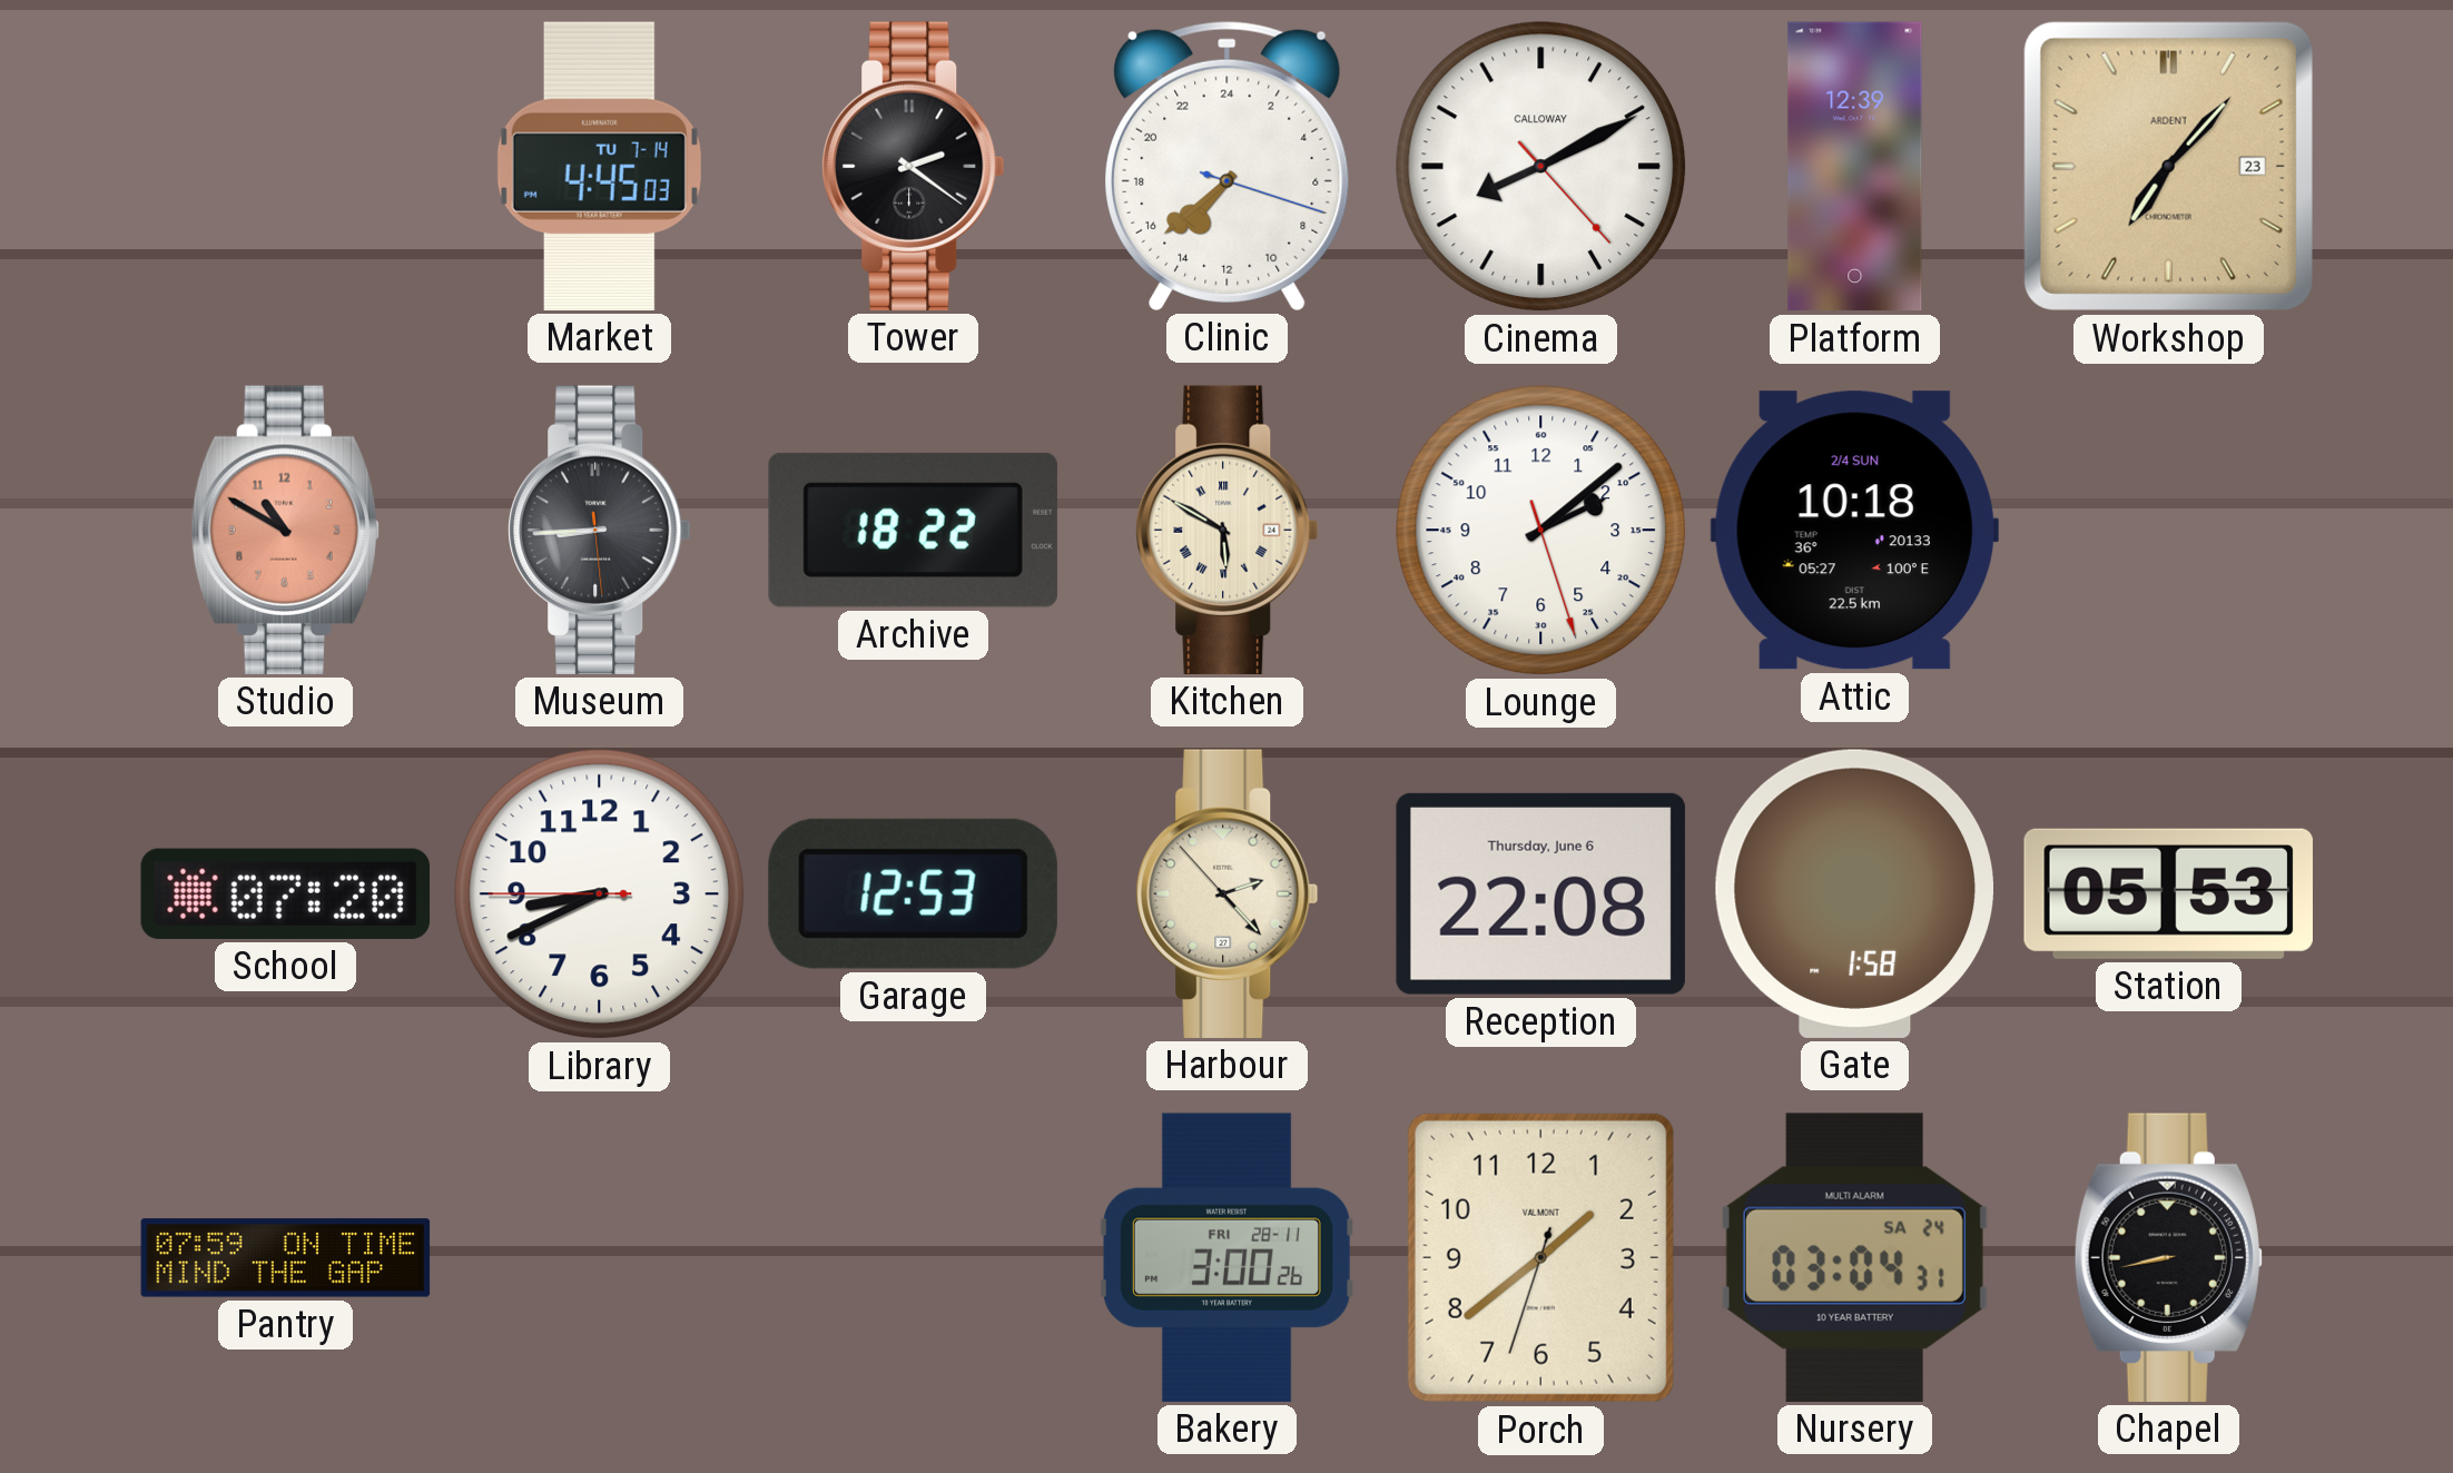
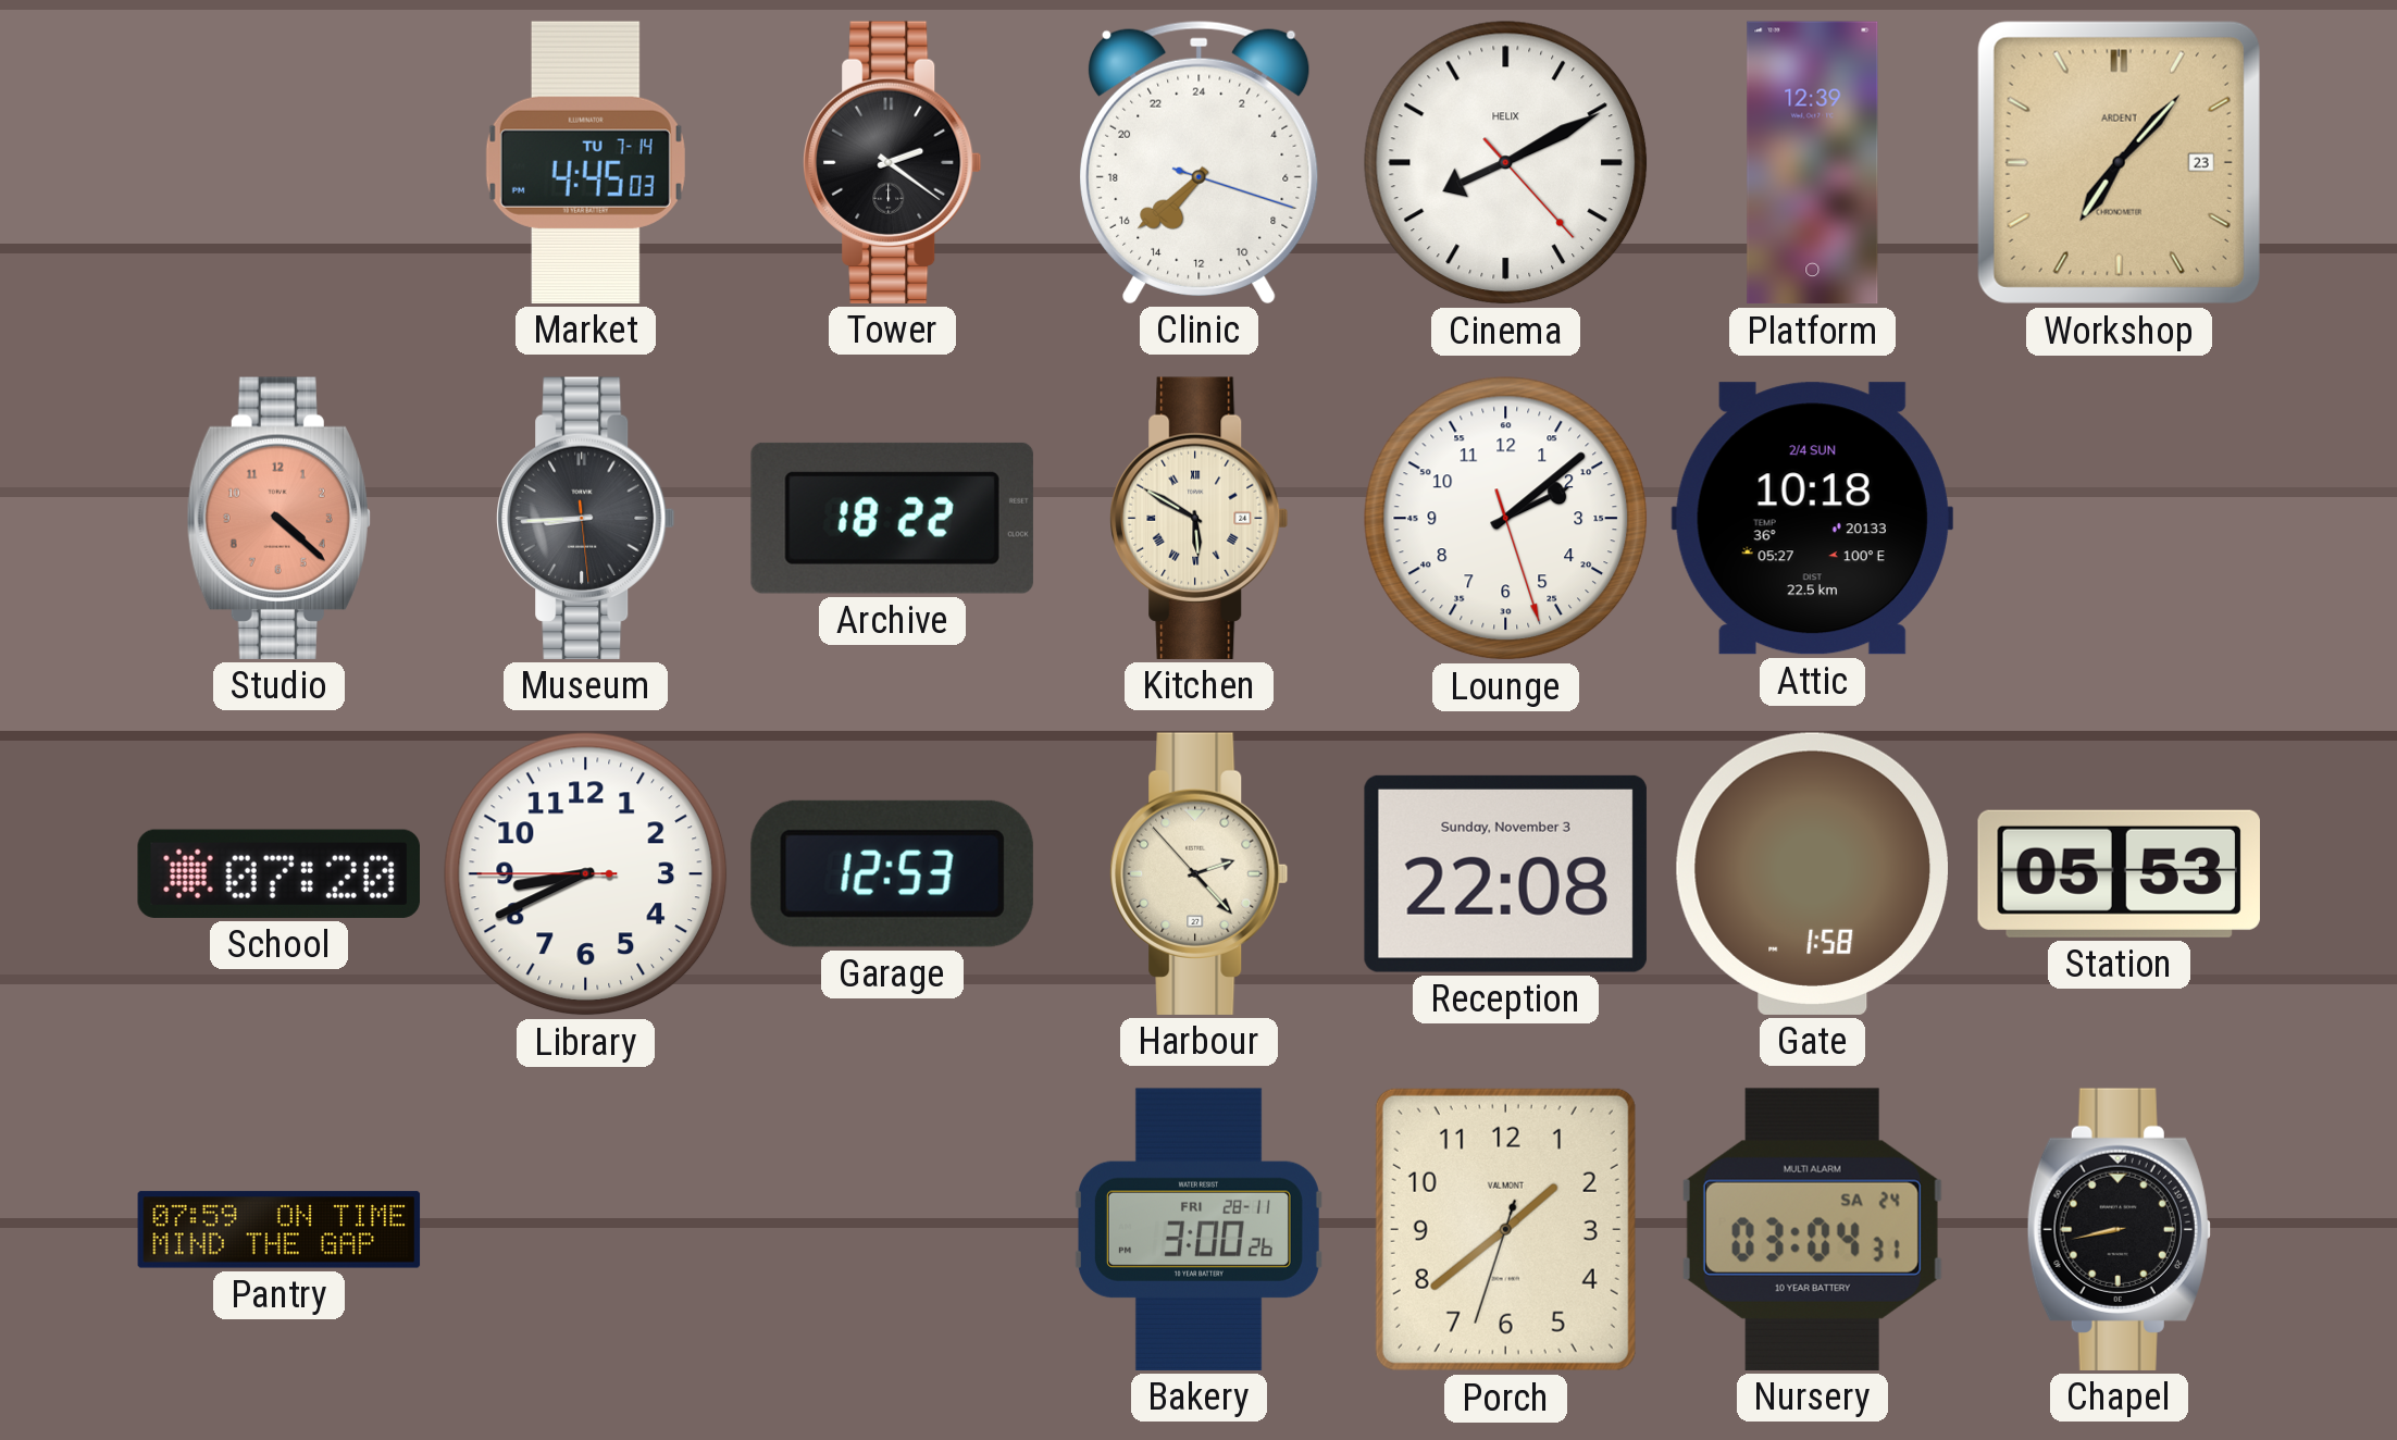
Cinema brand: CALLOWAY -> HELIX
Studio: 10:50 -> 4:22
Reception date: Thursday, June 6 -> Sunday, November 3
